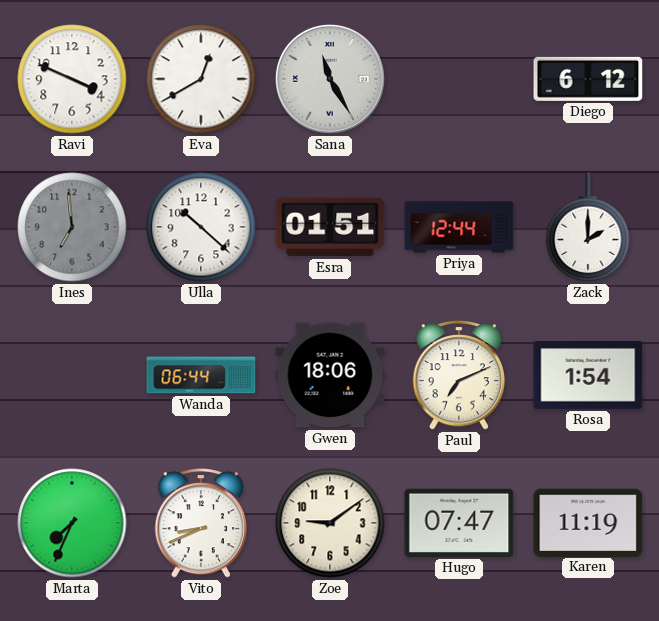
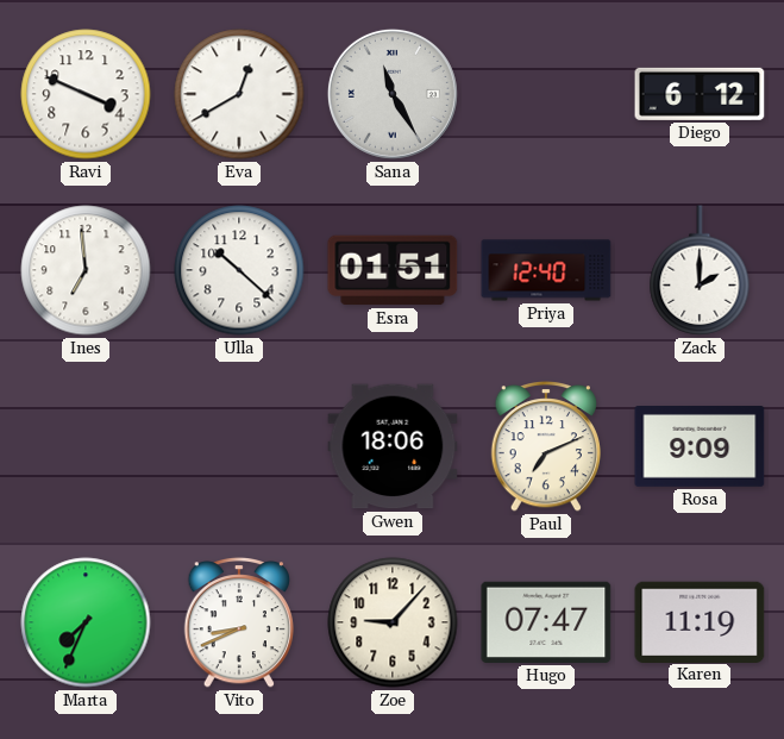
Ines dial: grey -> white
Priya: 12:44 -> 12:40
Wanda: 06:44 -> none
Rosa: 1:54 -> 9:09
Zoe: 9:09 -> 9:07
